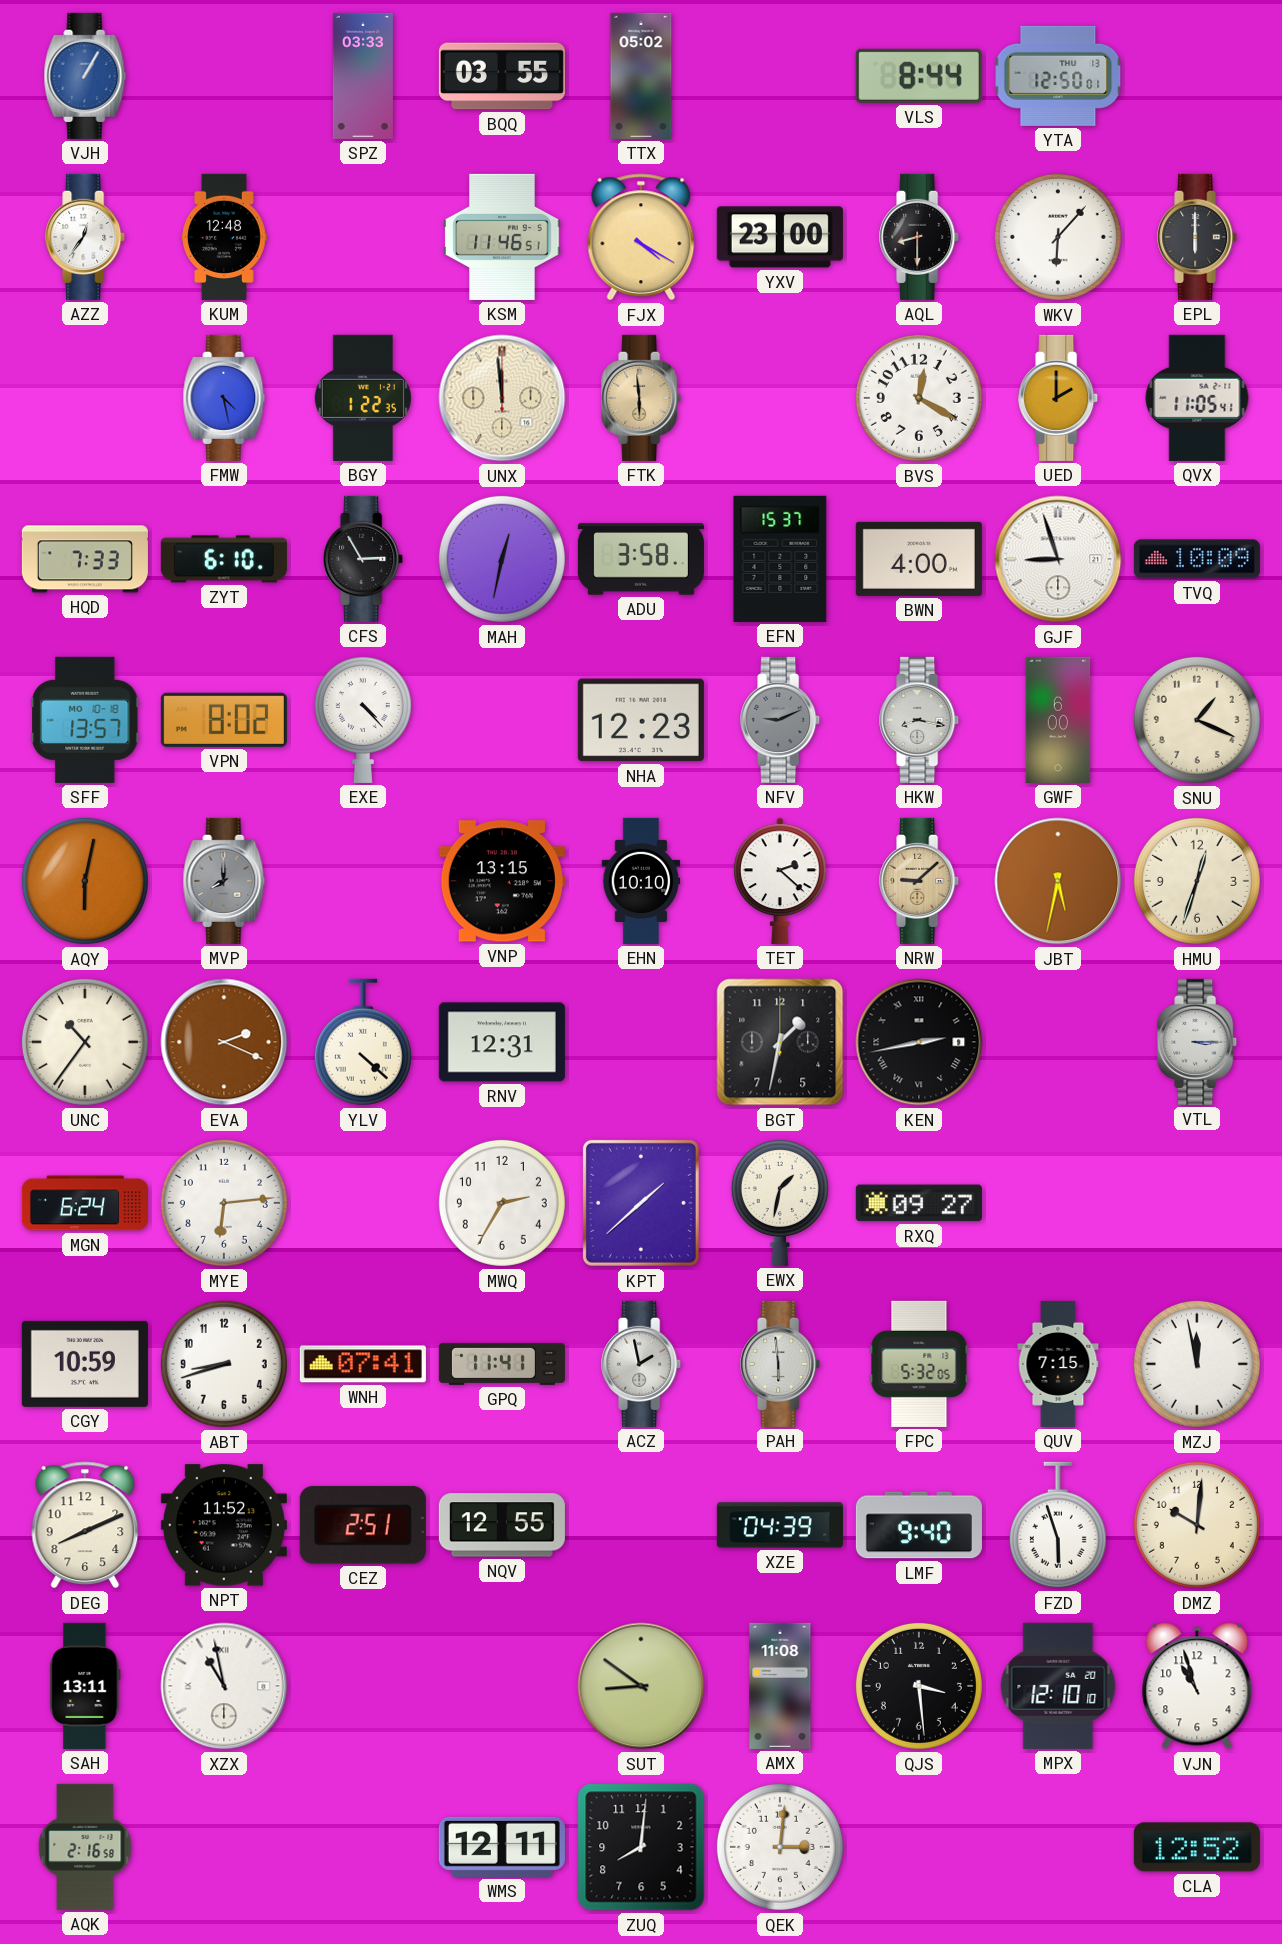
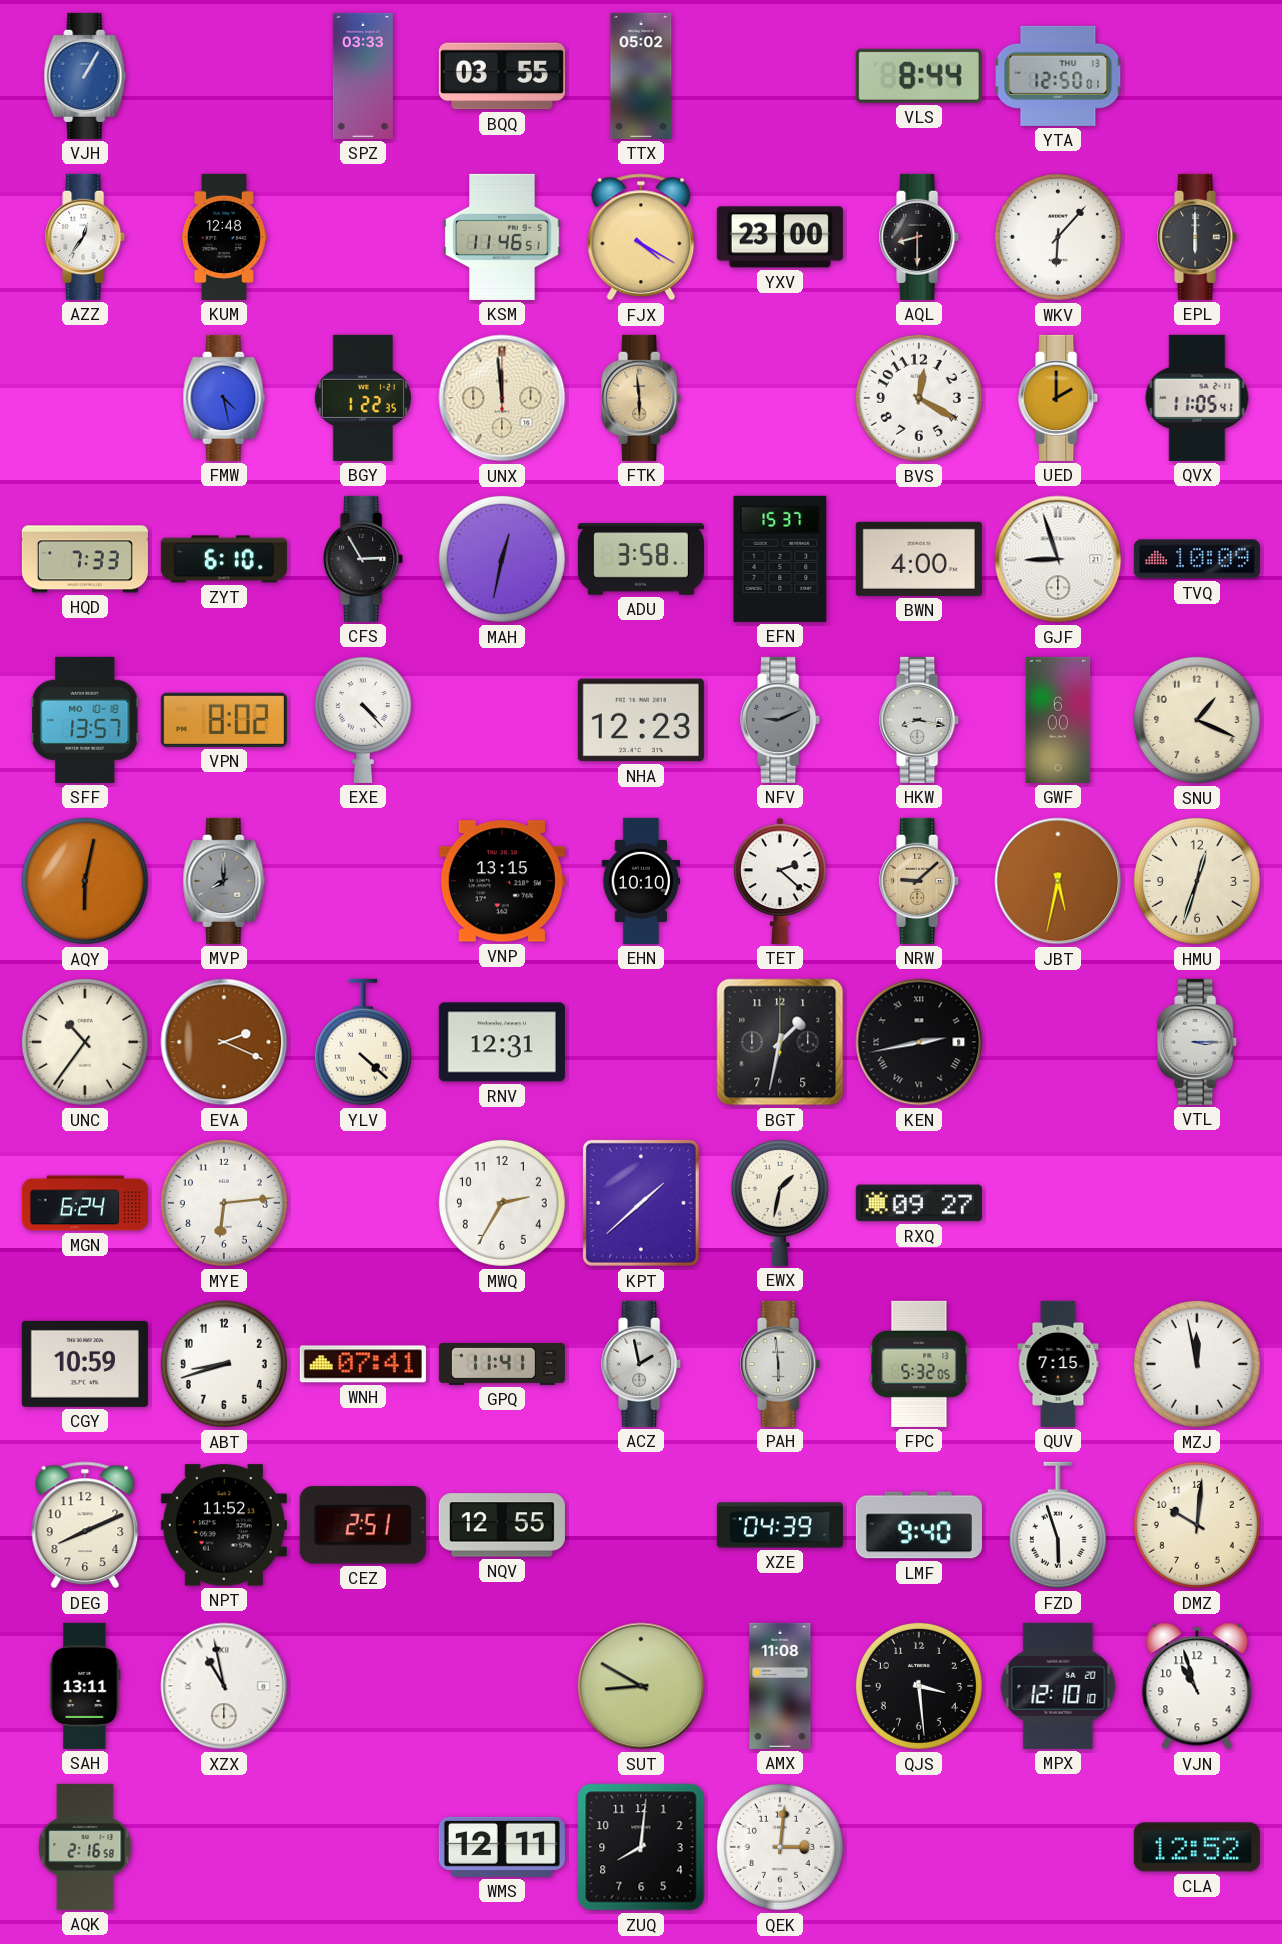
SUT: 8:51 -> 8:50
